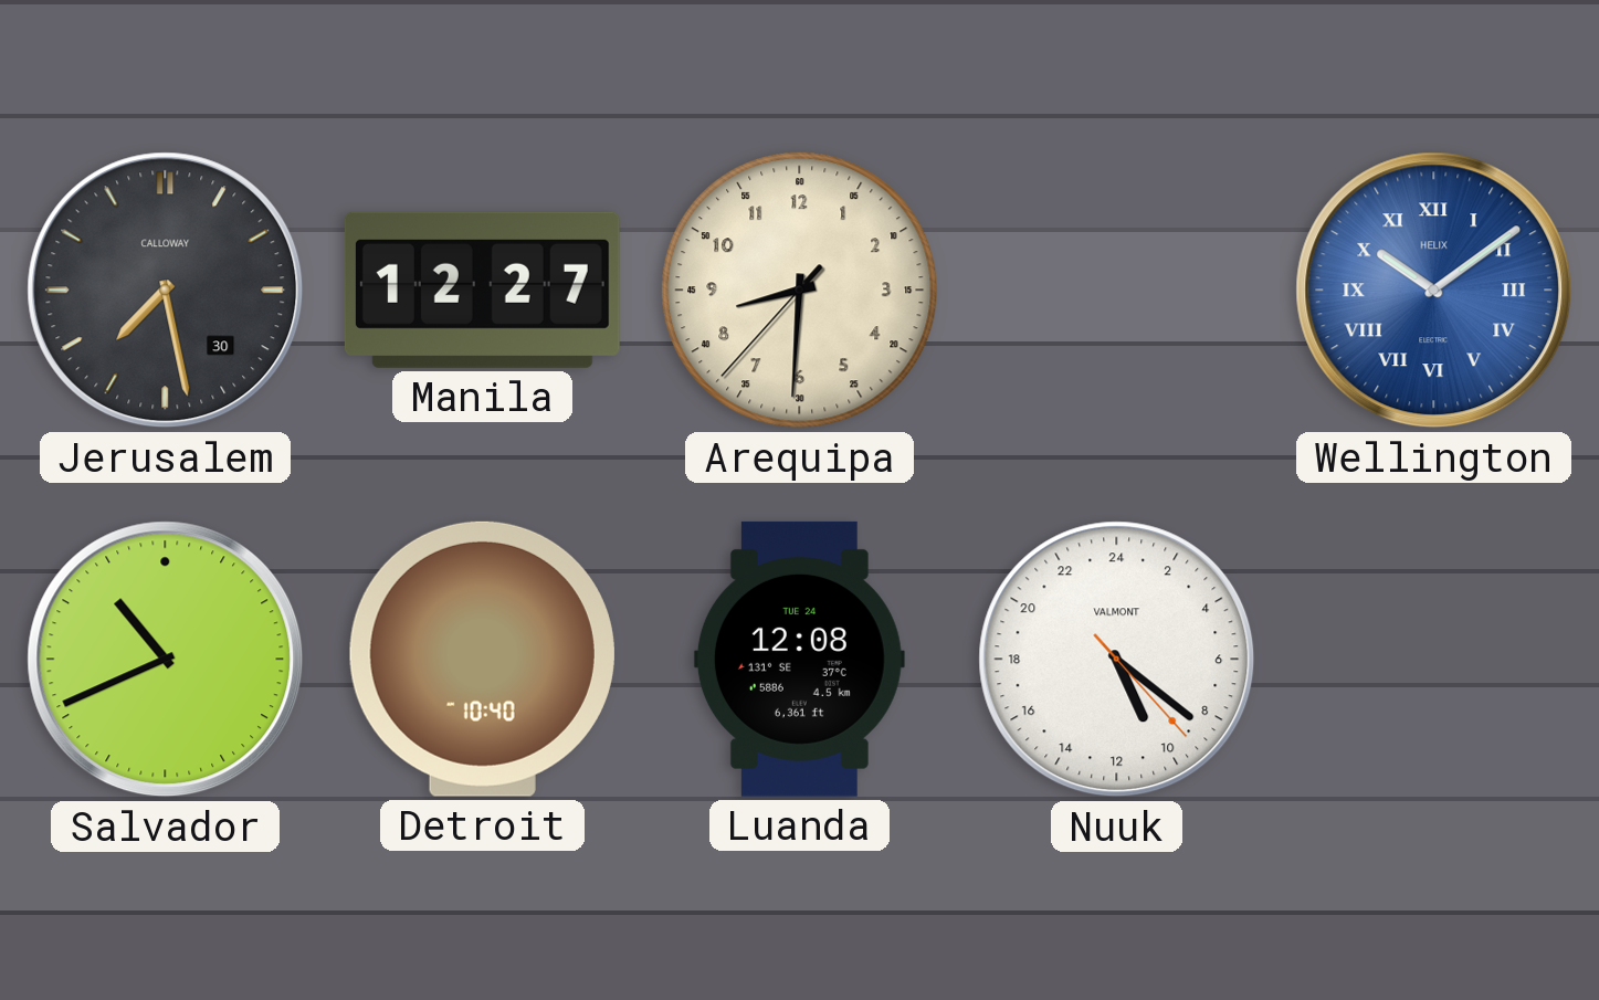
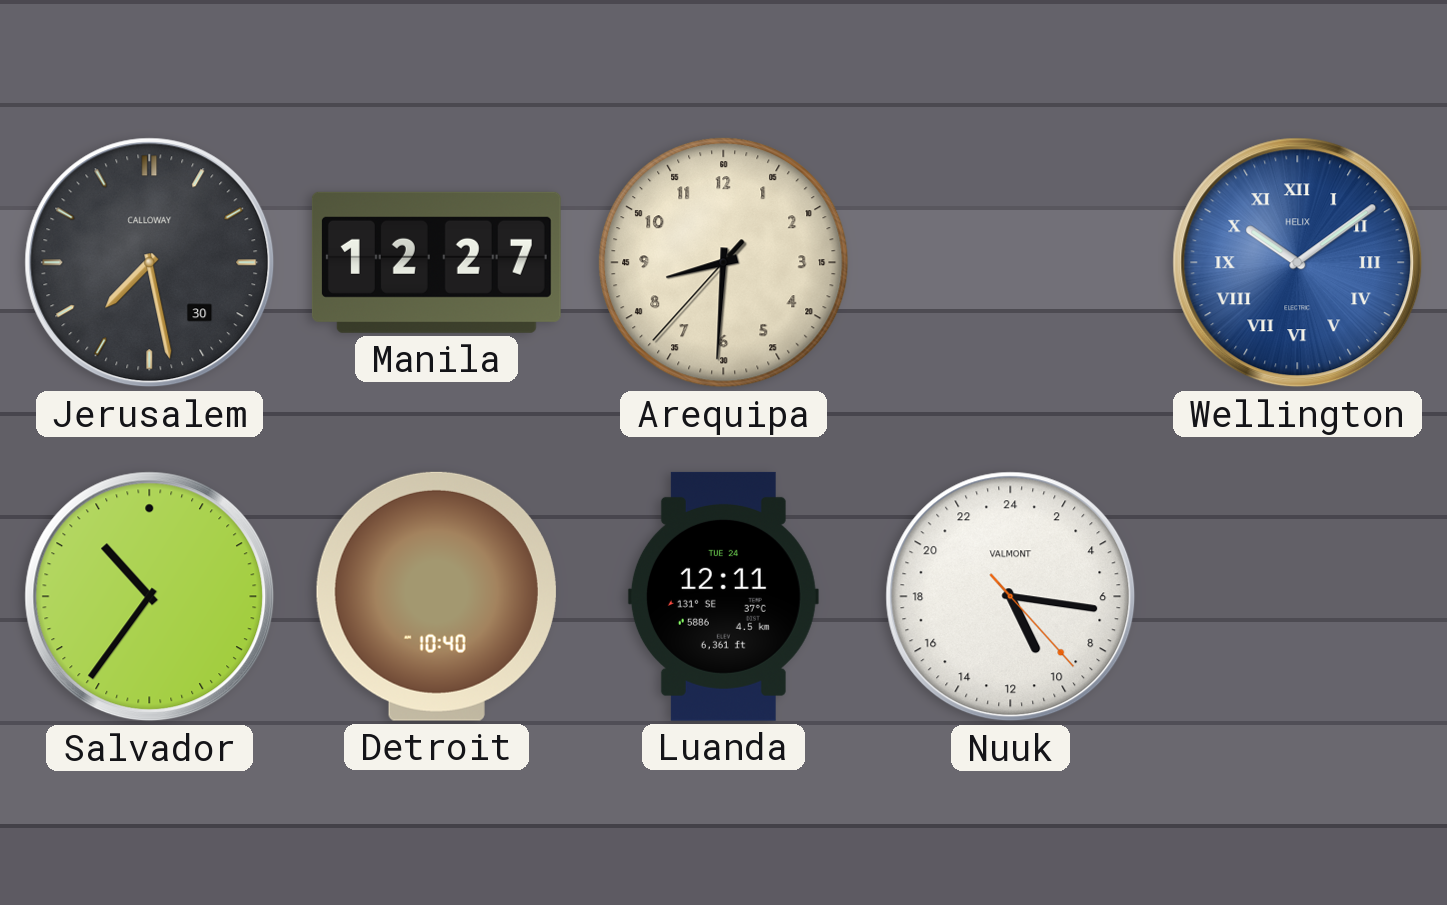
Salvador: 10:41 -> 10:36
Luanda: 12:08 -> 12:11
Nuuk: 10:21 -> 10:16
